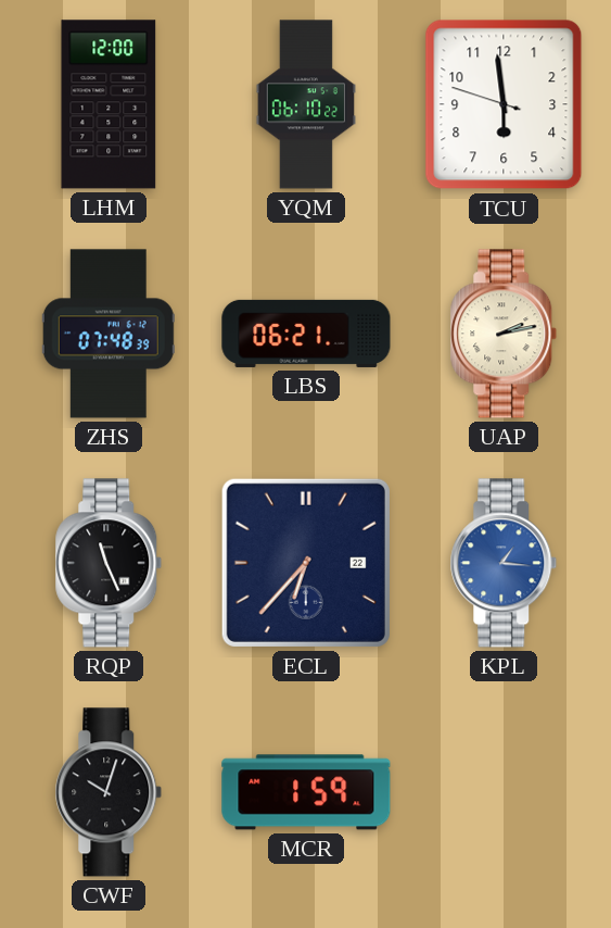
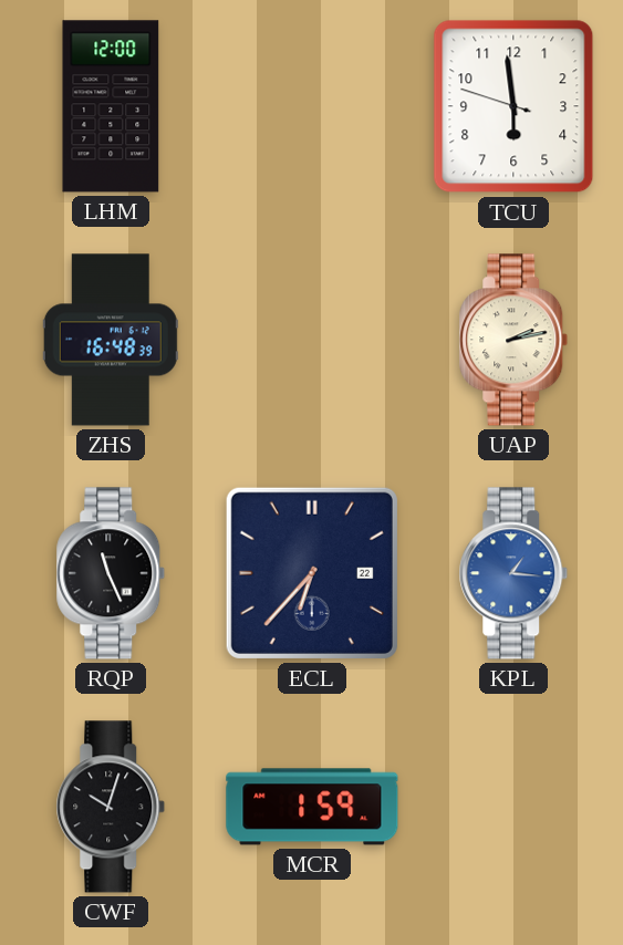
YQM: 06:10 -> none
ZHS: 07:48 -> 16:48
LBS: 06:21 -> none
